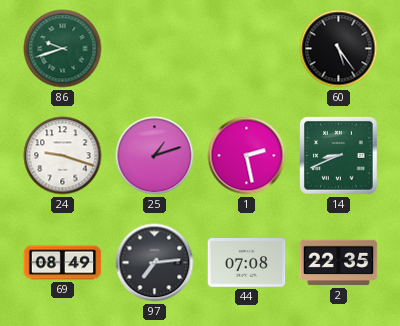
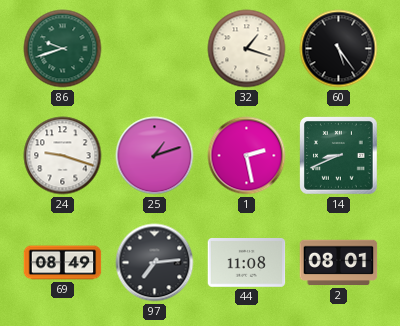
32: none -> 1:18
44: 07:08 -> 11:08
2: 22:35 -> 08:01
